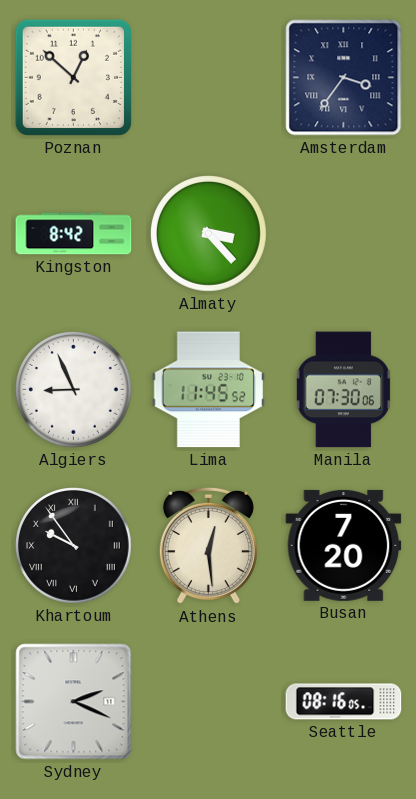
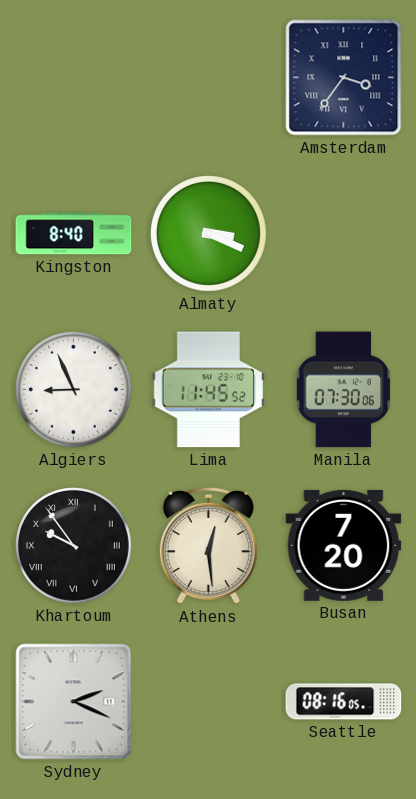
Poznan: 12:52 -> none
Kingston: 8:42 -> 8:40
Almaty: 3:23 -> 3:19
